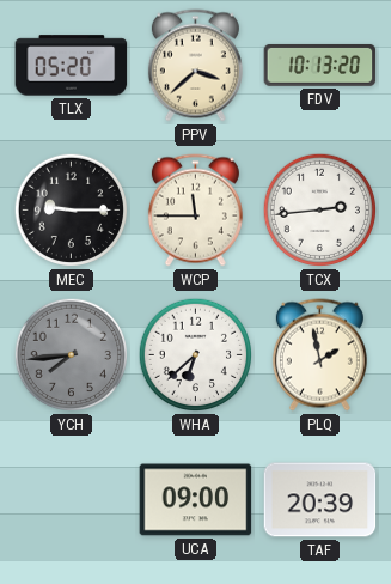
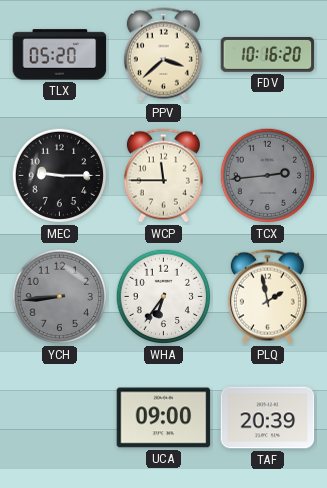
FDV: 10:13 -> 10:16
TCX dial: white -> grey
YCH: 7:44 -> 8:44
WHA: 6:38 -> 6:36
